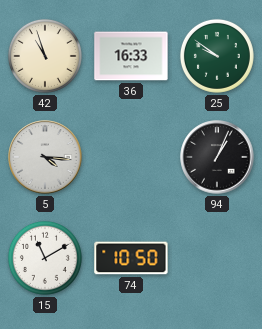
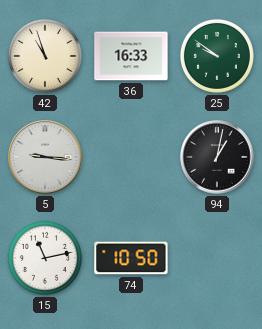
5: 4:16 -> 9:16
94: 1:04 -> 1:02
15: 11:10 -> 11:13
